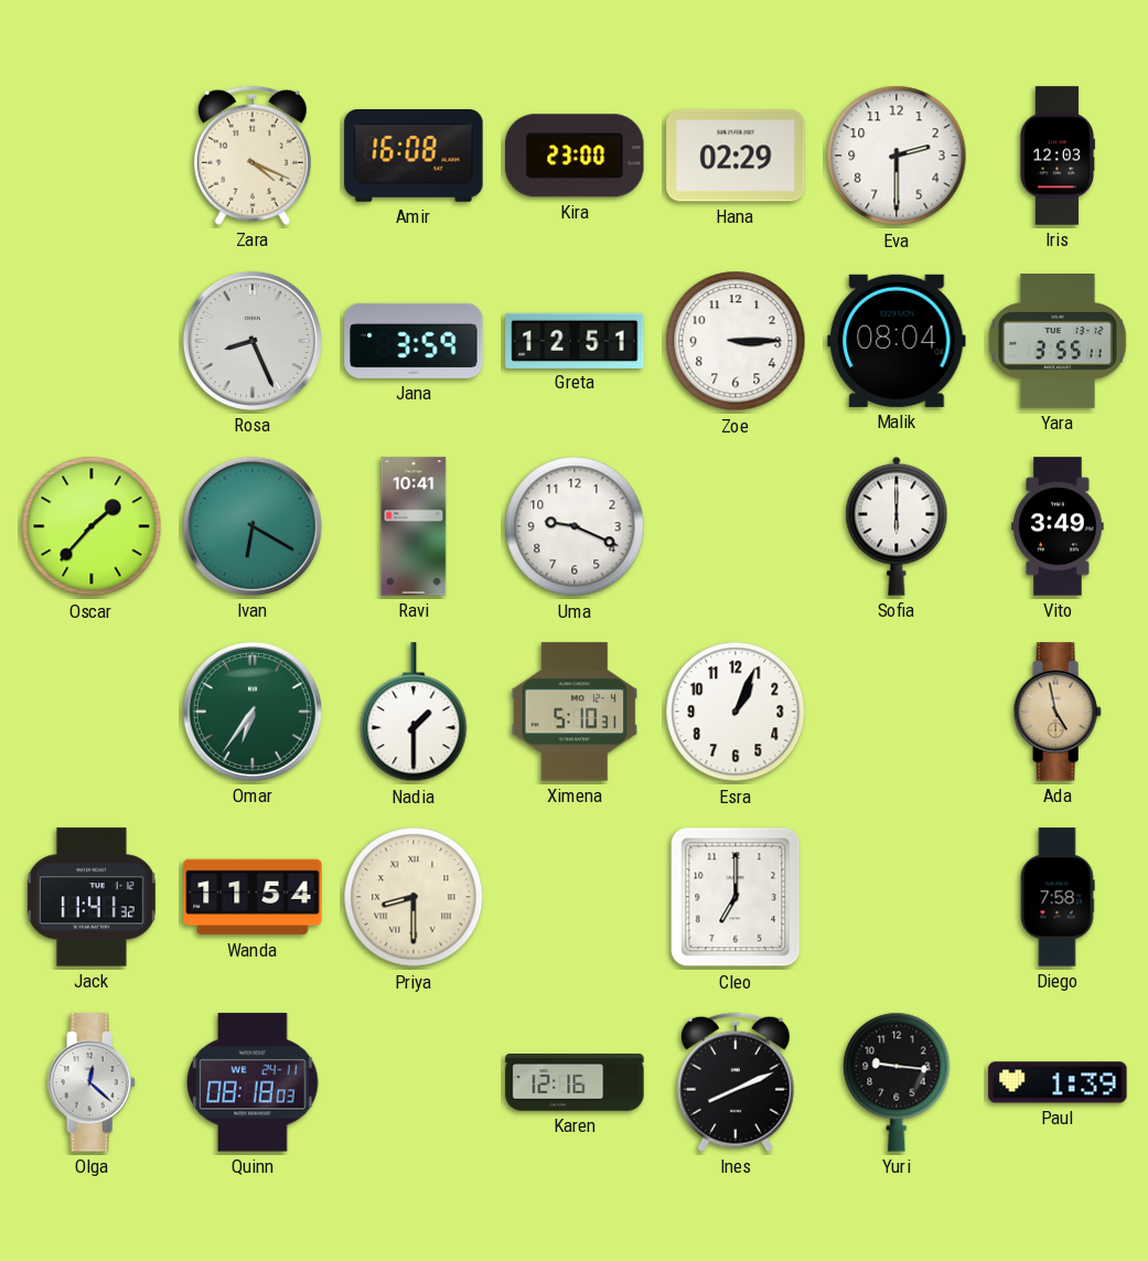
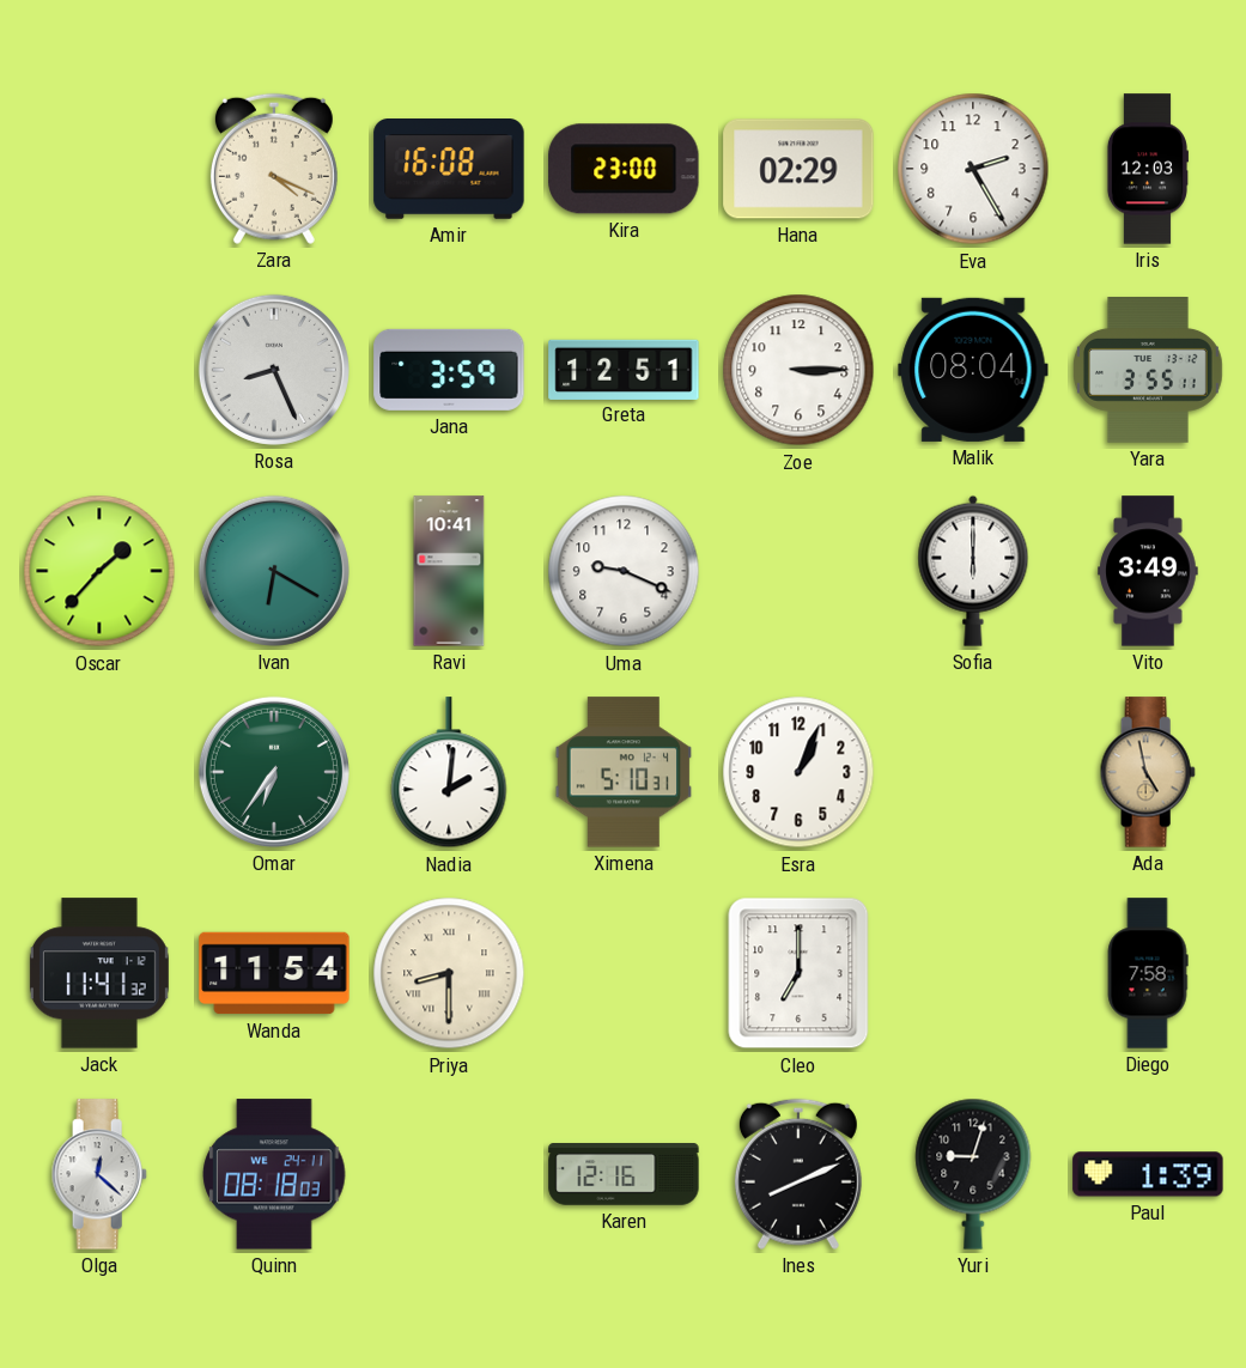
Eva: 2:30 -> 2:25
Nadia: 1:30 -> 2:01
Yuri: 9:16 -> 9:03
